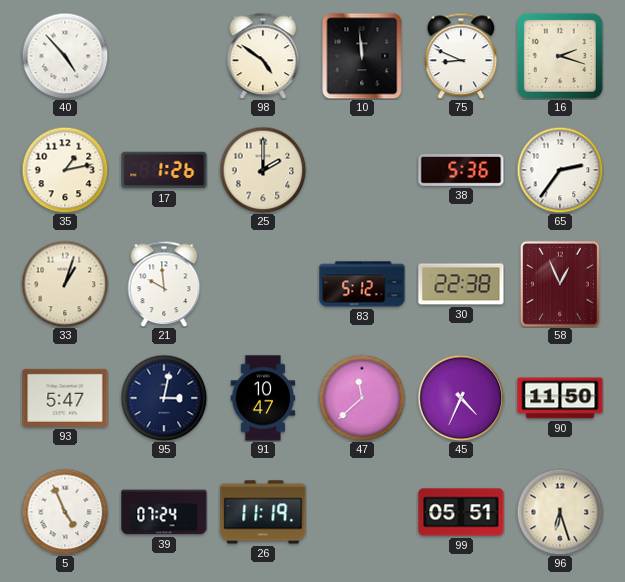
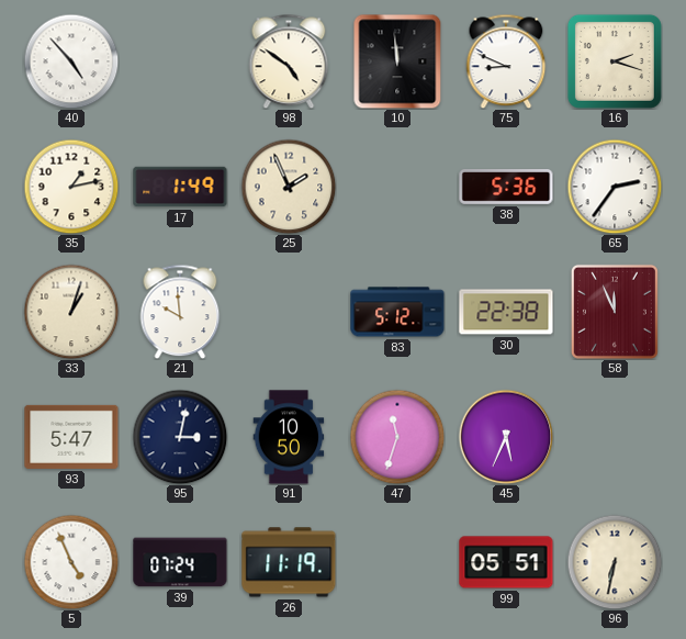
17: 1:26 -> 1:49
25: 2:00 -> 1:56
58: 12:56 -> 11:56
91: 10:47 -> 10:50
47: 11:38 -> 11:33
45: 4:34 -> 5:34
90: 11:50 -> none
96: 6:27 -> 6:32
